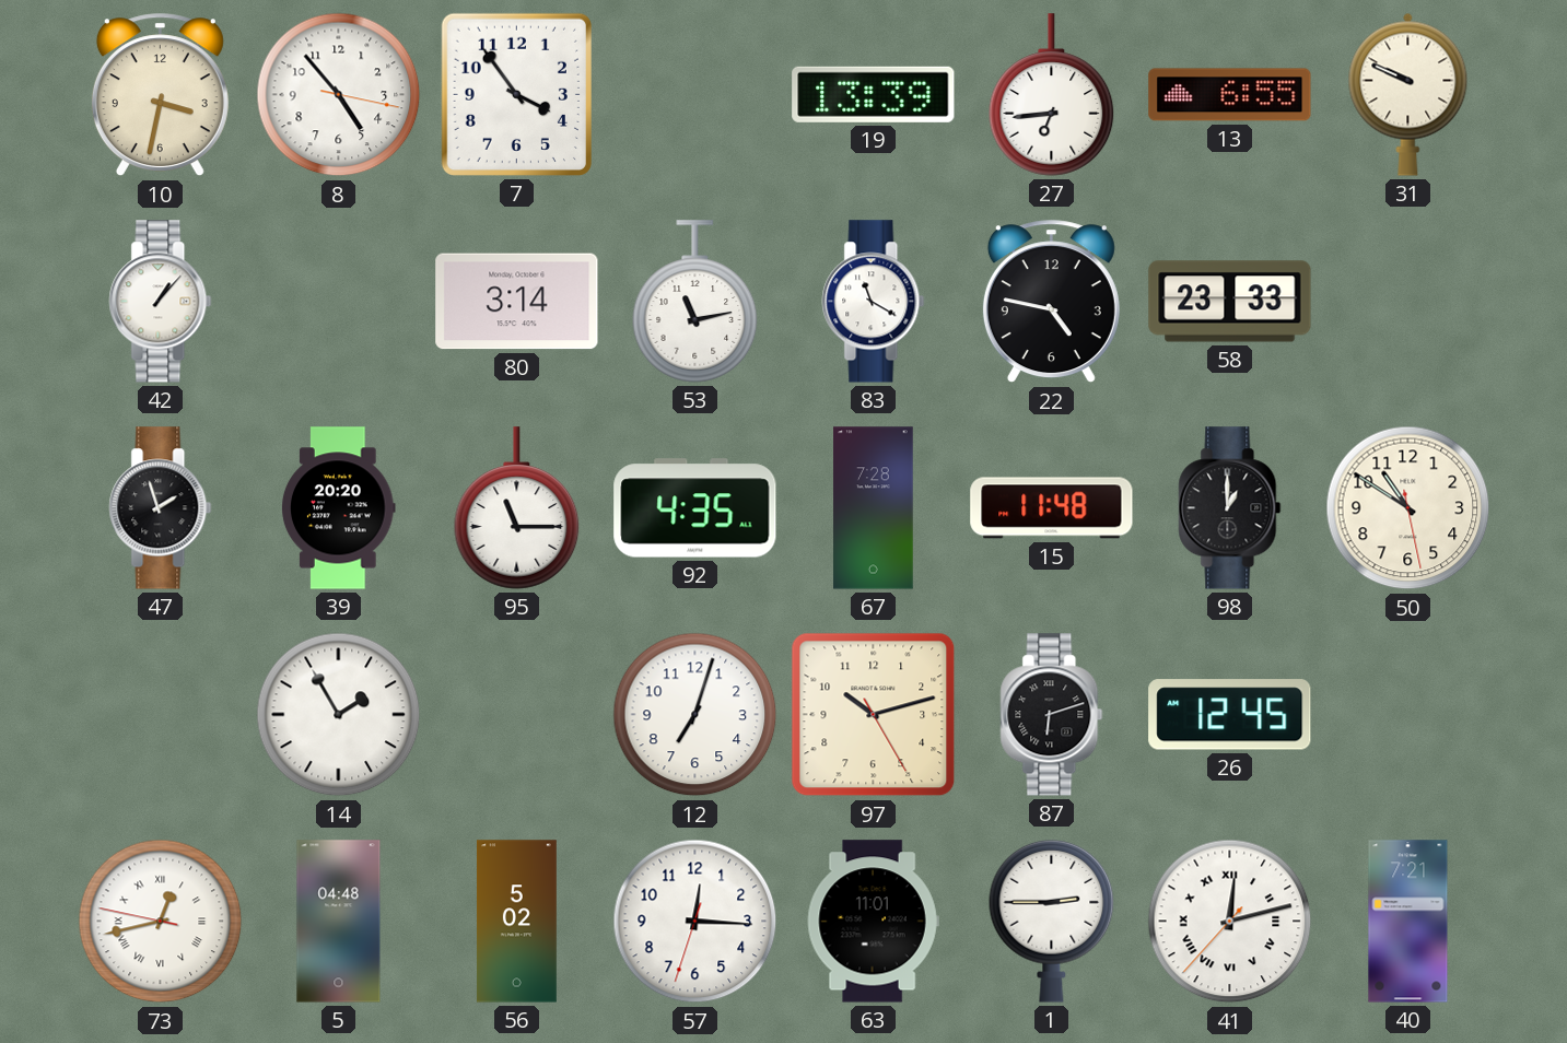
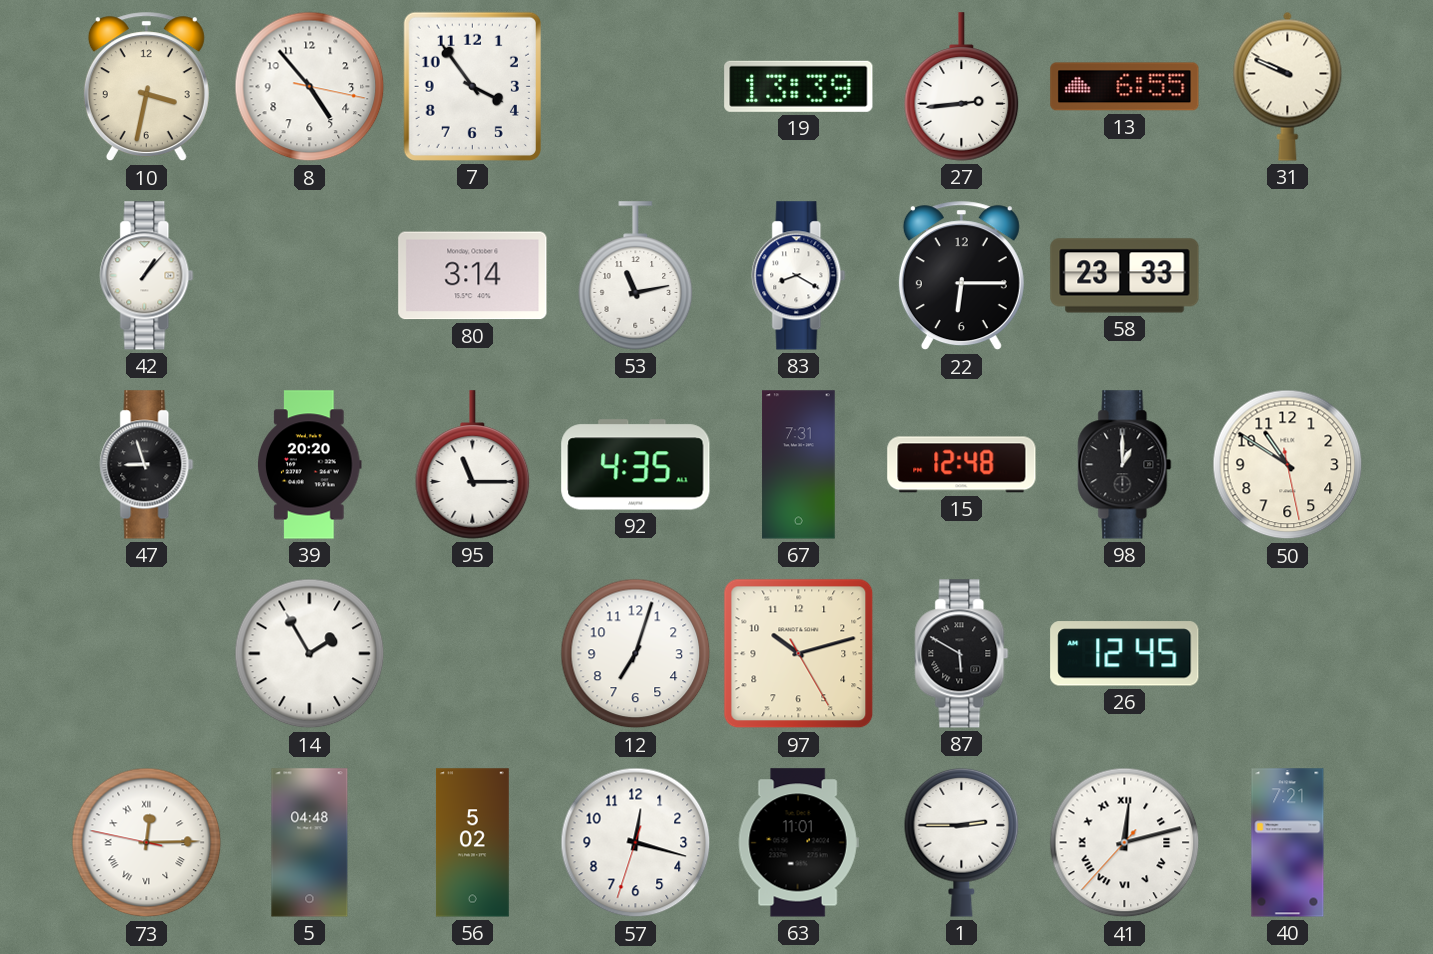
27: 6:44 -> 2:44
83: 11:20 -> 8:20
22: 4:47 -> 6:15
47: 1:57 -> 8:57
67: 7:28 -> 7:31
15: 11:48 -> 12:48
87: 6:12 -> 5:50
73: 12:42 -> 12:14
57: 12:15 -> 12:17
